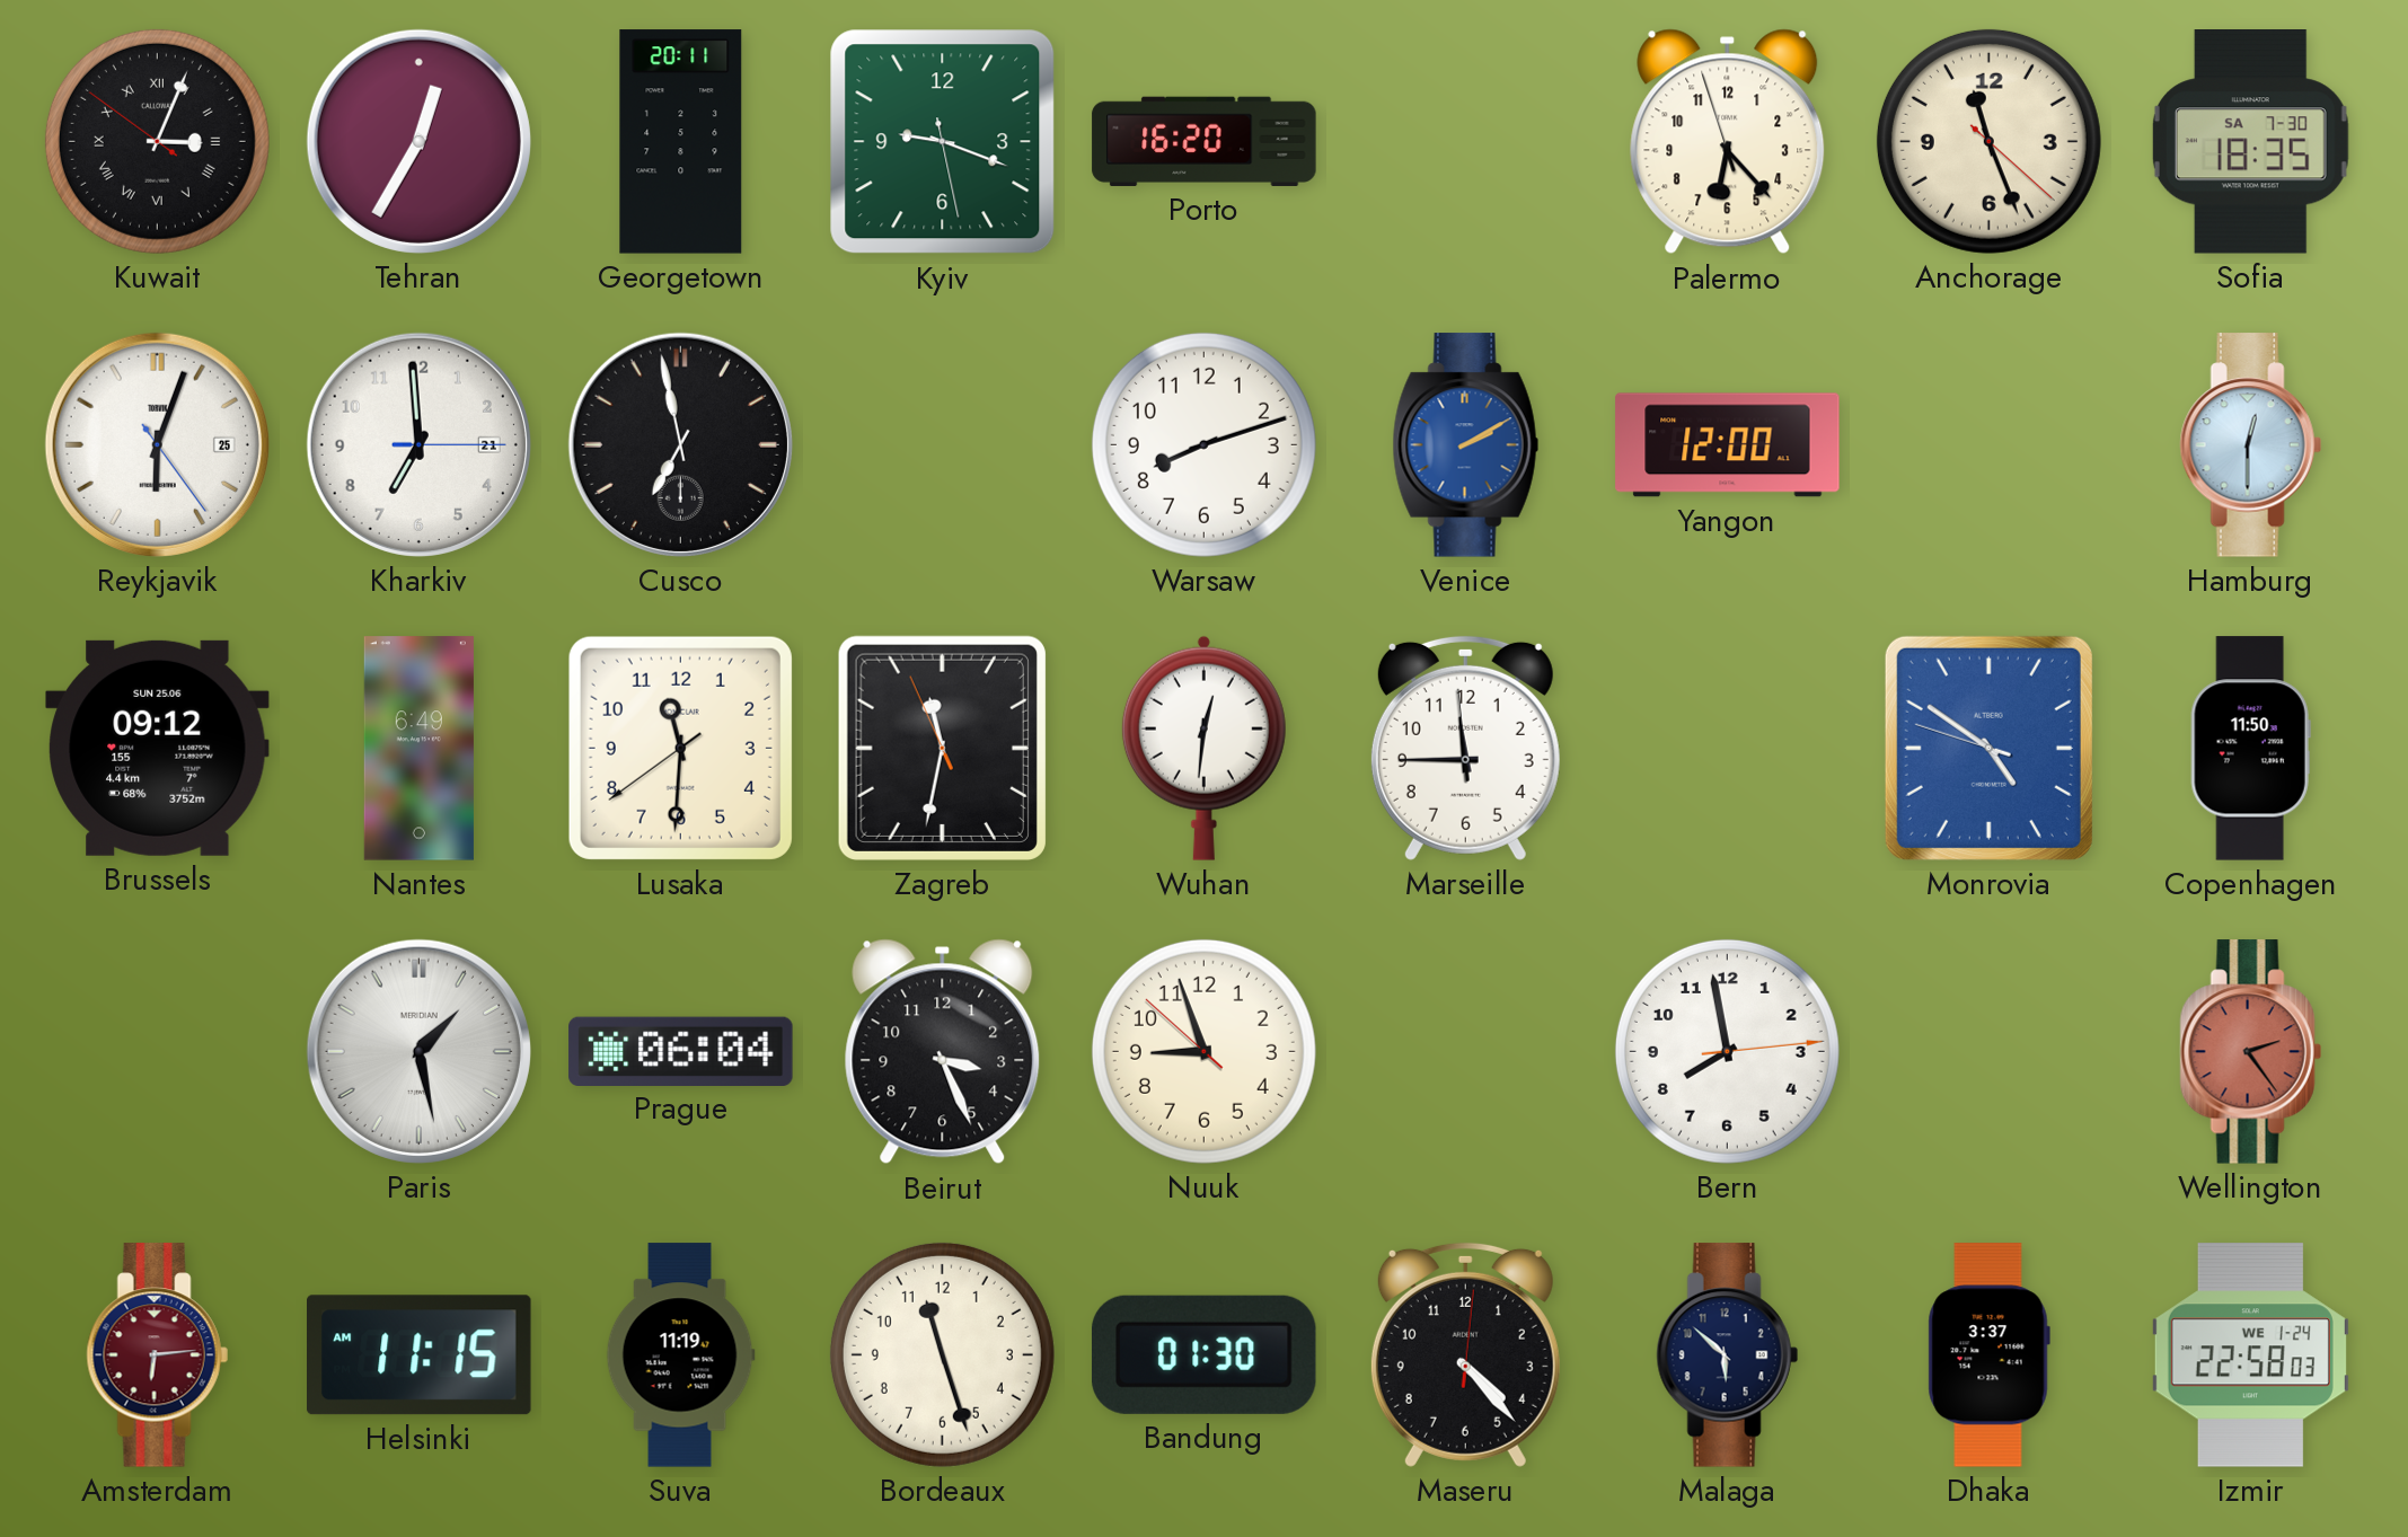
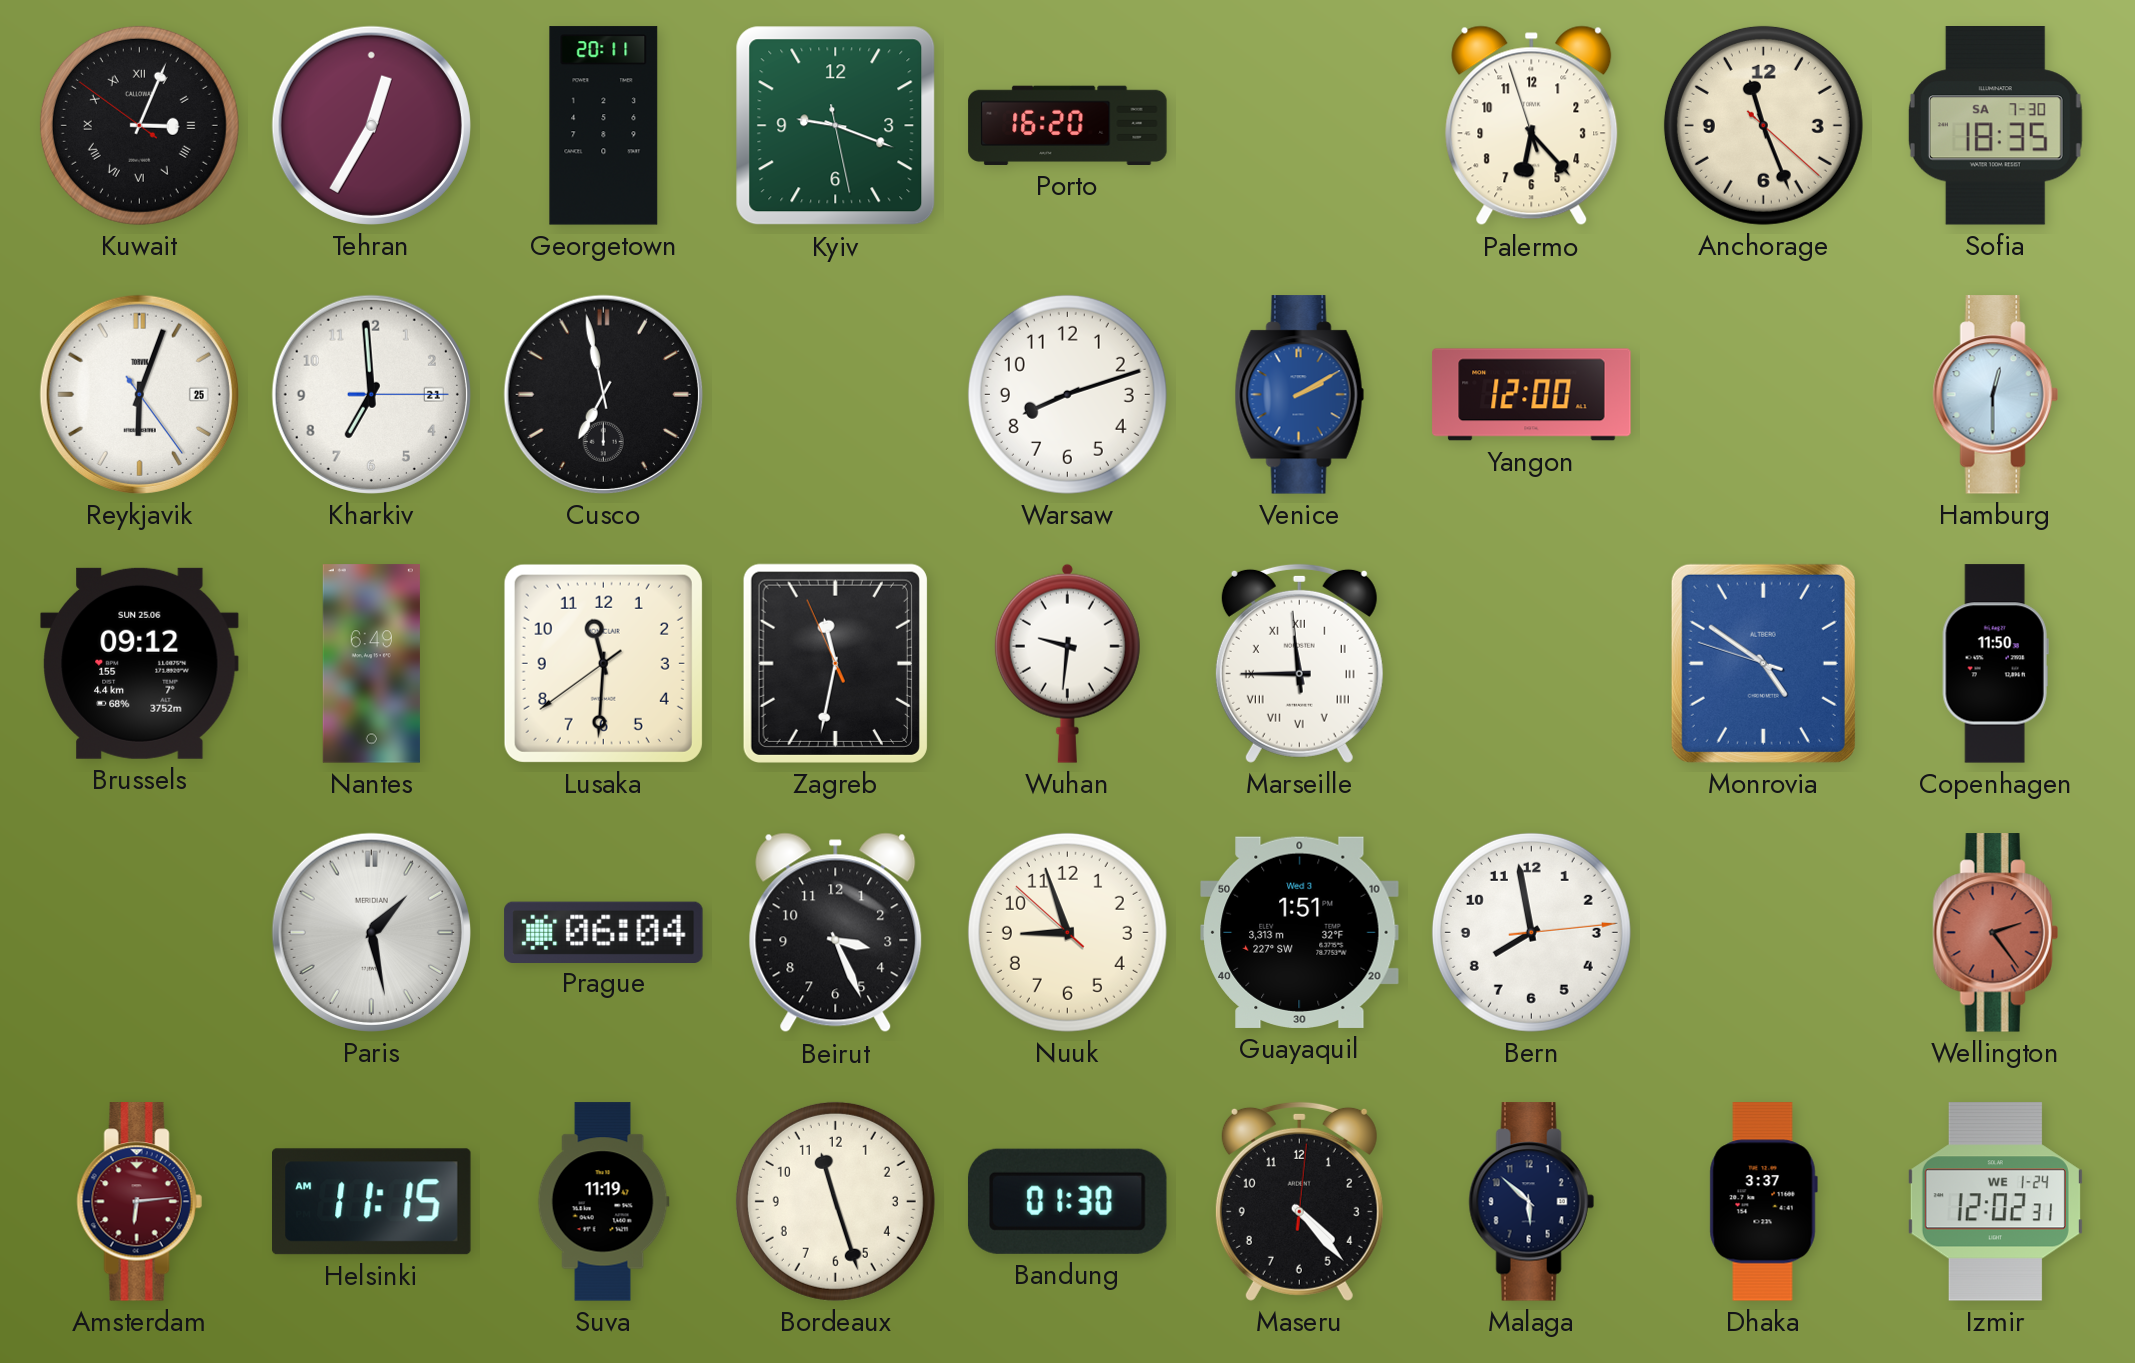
Wuhan: 12:31 -> 9:31
Marseille numerals: Arabic -> Roman
Guayaquil: none -> 1:51
Izmir: 22:58 -> 12:02
